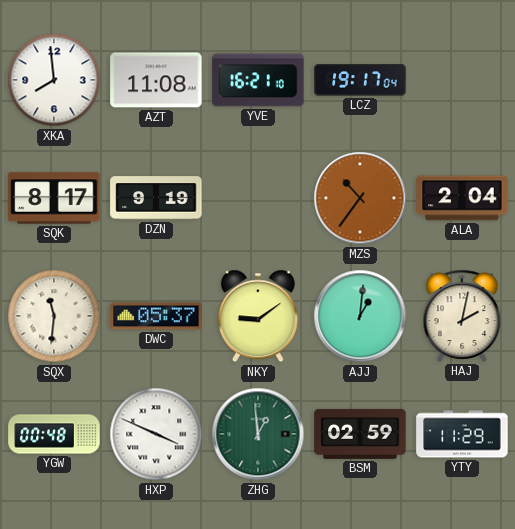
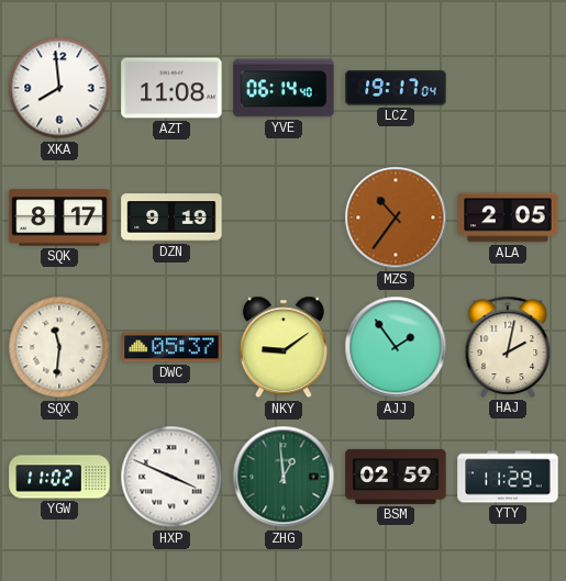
YVE: 16:21 -> 06:14
ALA: 2:04 -> 2:05
AJJ: 1:01 -> 1:54
YGW: 00:48 -> 11:02
